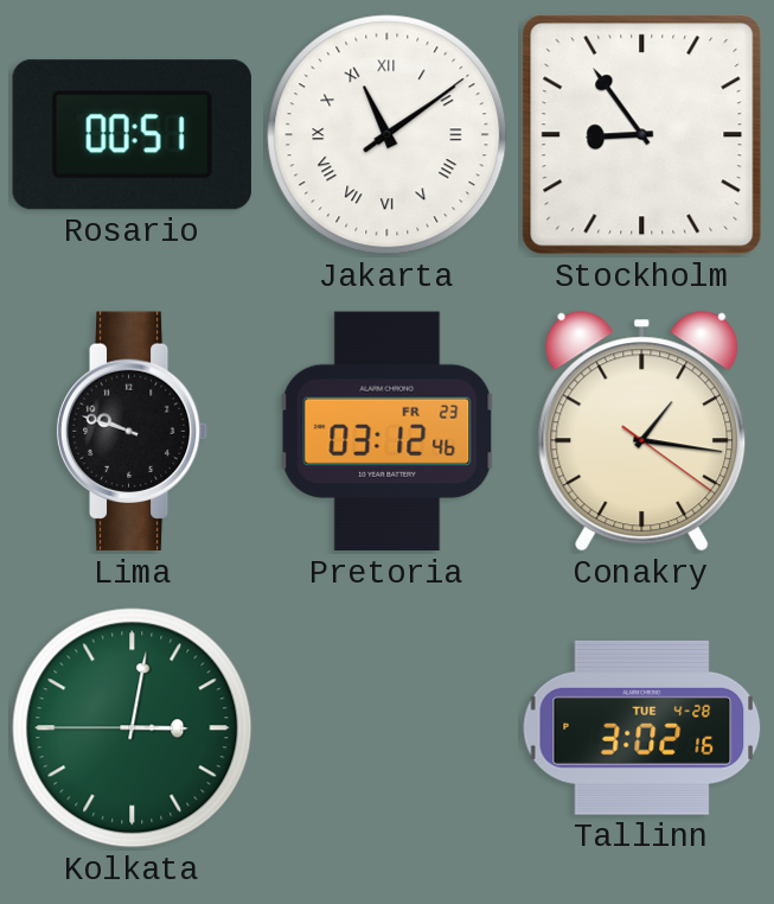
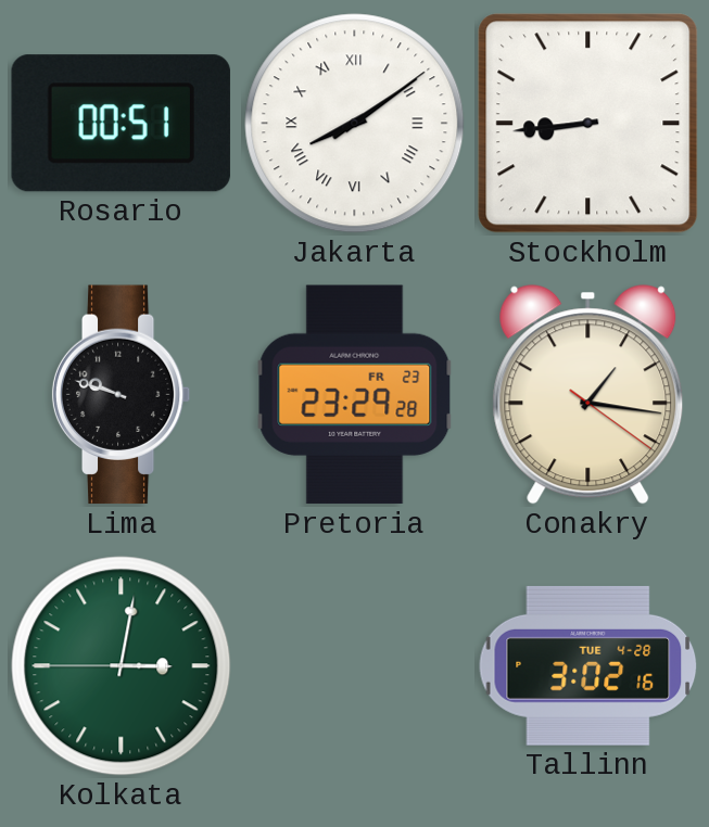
Jakarta: 11:09 -> 8:09
Stockholm: 8:54 -> 8:44
Pretoria: 03:12 -> 23:29
